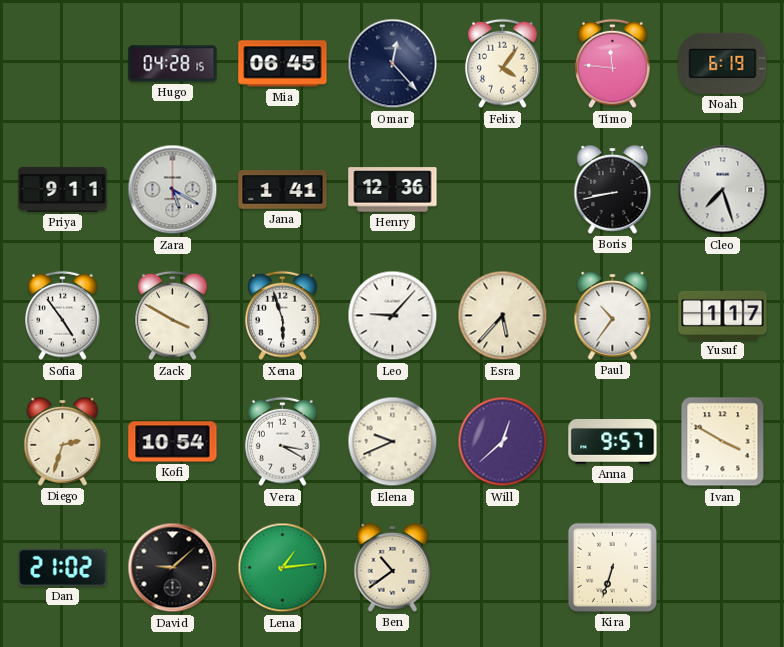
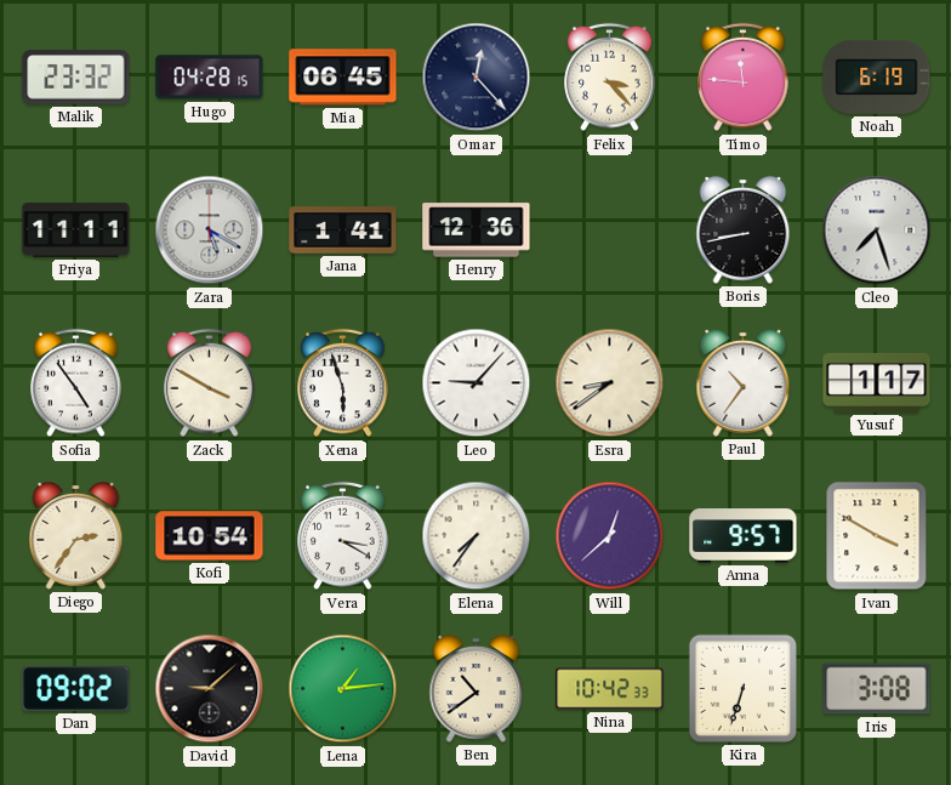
Malik: none -> 23:32
Felix: 4:06 -> 3:23
Priya: 9:11 -> 11:11
Esra: 5:37 -> 8:39
Diego: 2:33 -> 2:36
Elena: 9:41 -> 7:36
Dan: 21:02 -> 09:02
Nina: none -> 10:42
Iris: none -> 3:08
